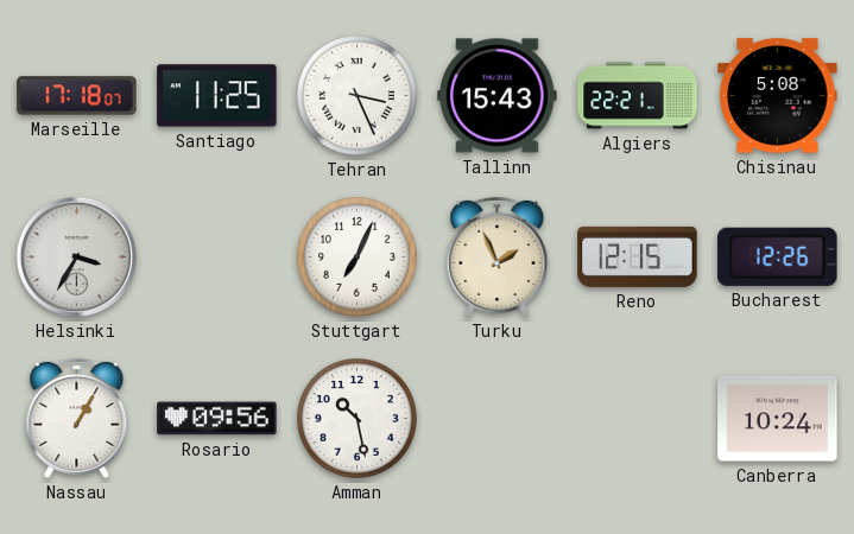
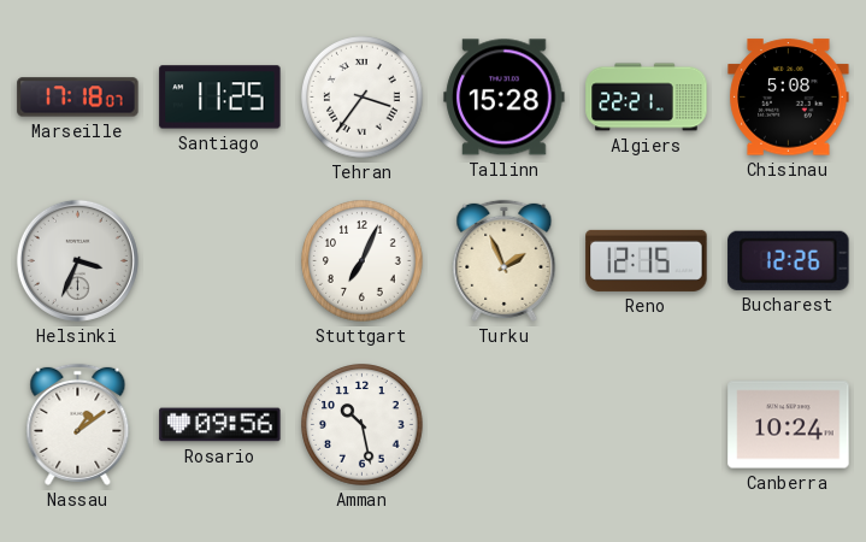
Tehran: 3:26 -> 3:36
Tallinn: 15:43 -> 15:28
Helsinki: 3:35 -> 3:34
Nassau: 1:05 -> 1:09
